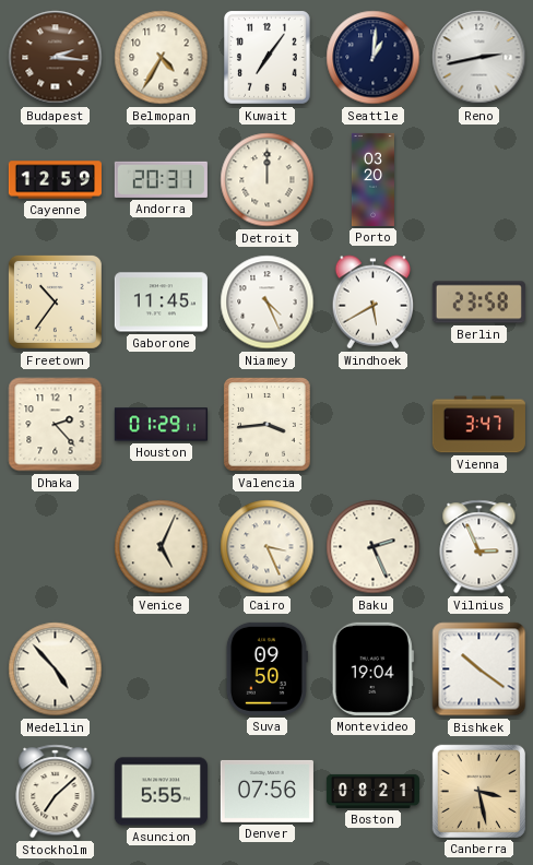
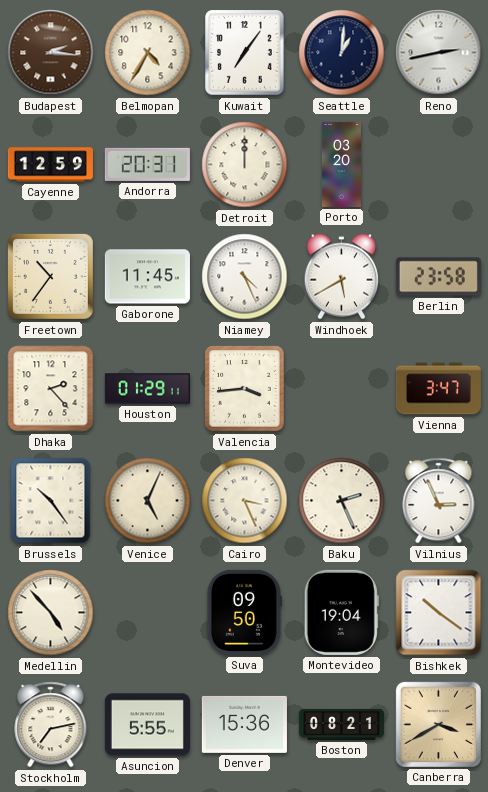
Brussels: none -> 10:24
Stockholm: 7:08 -> 7:13
Denver: 07:56 -> 15:36
Canberra: 3:28 -> 3:40
